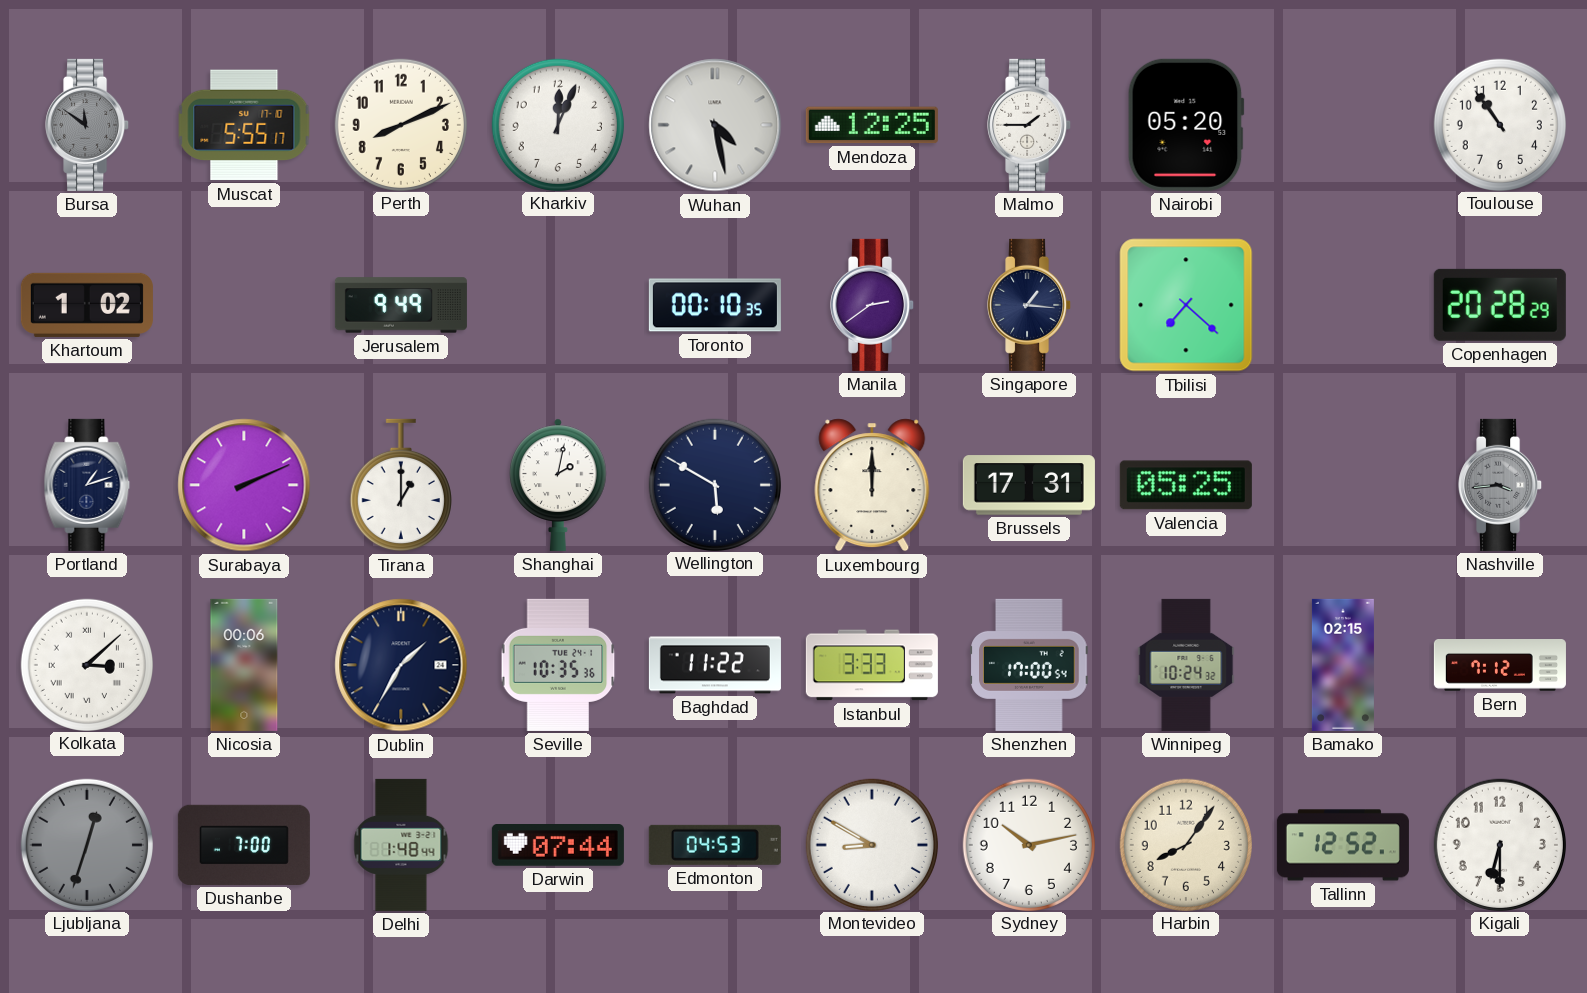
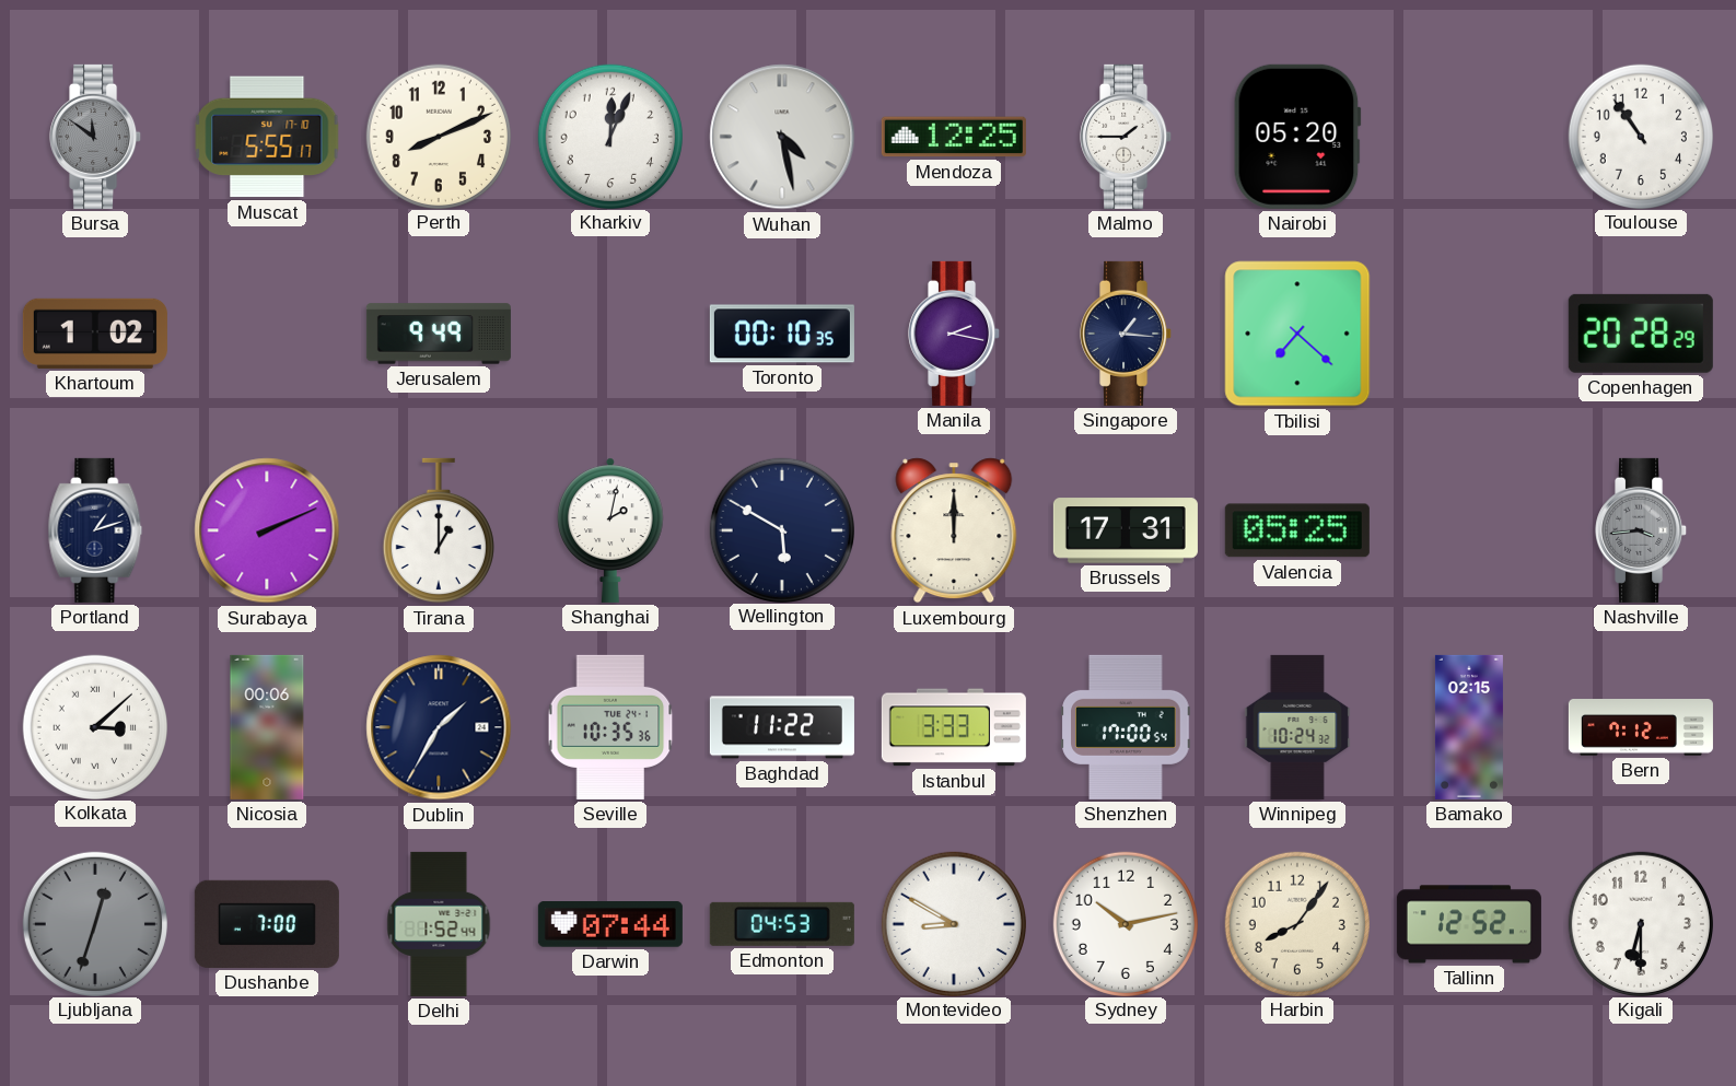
Manila: 2:39 -> 2:17
Delhi: 1:48 -> 1:52
